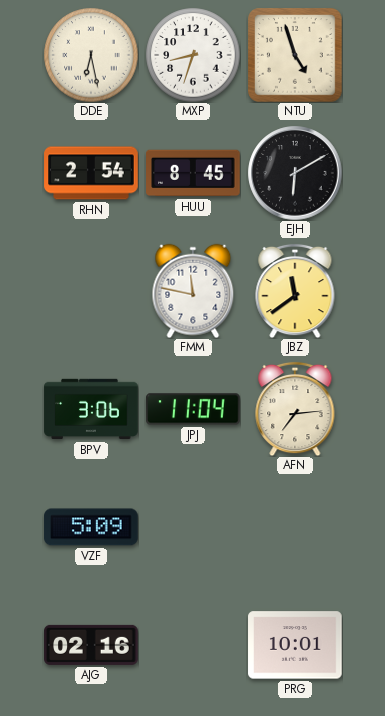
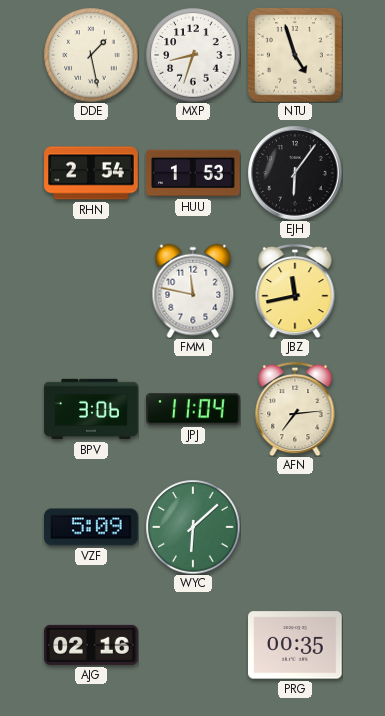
DDE: 6:28 -> 1:28
HUU: 8:45 -> 1:53
EJH: 6:10 -> 6:06
JBZ: 11:39 -> 11:43
WYC: none -> 6:08
PRG: 10:01 -> 00:35
